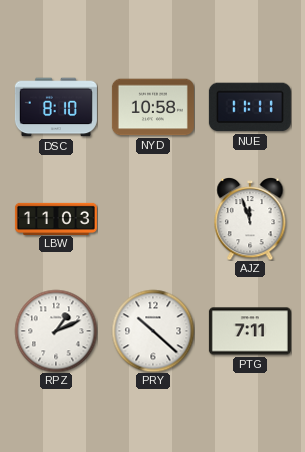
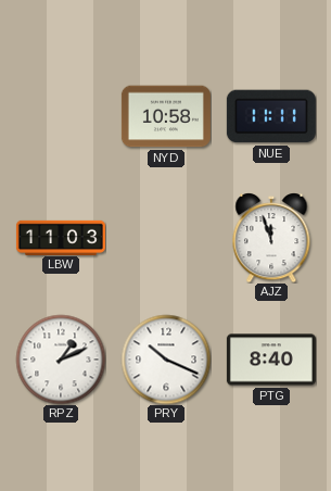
DSC: 8:10 -> none
PRY: 10:22 -> 10:19
PTG: 7:11 -> 8:40
